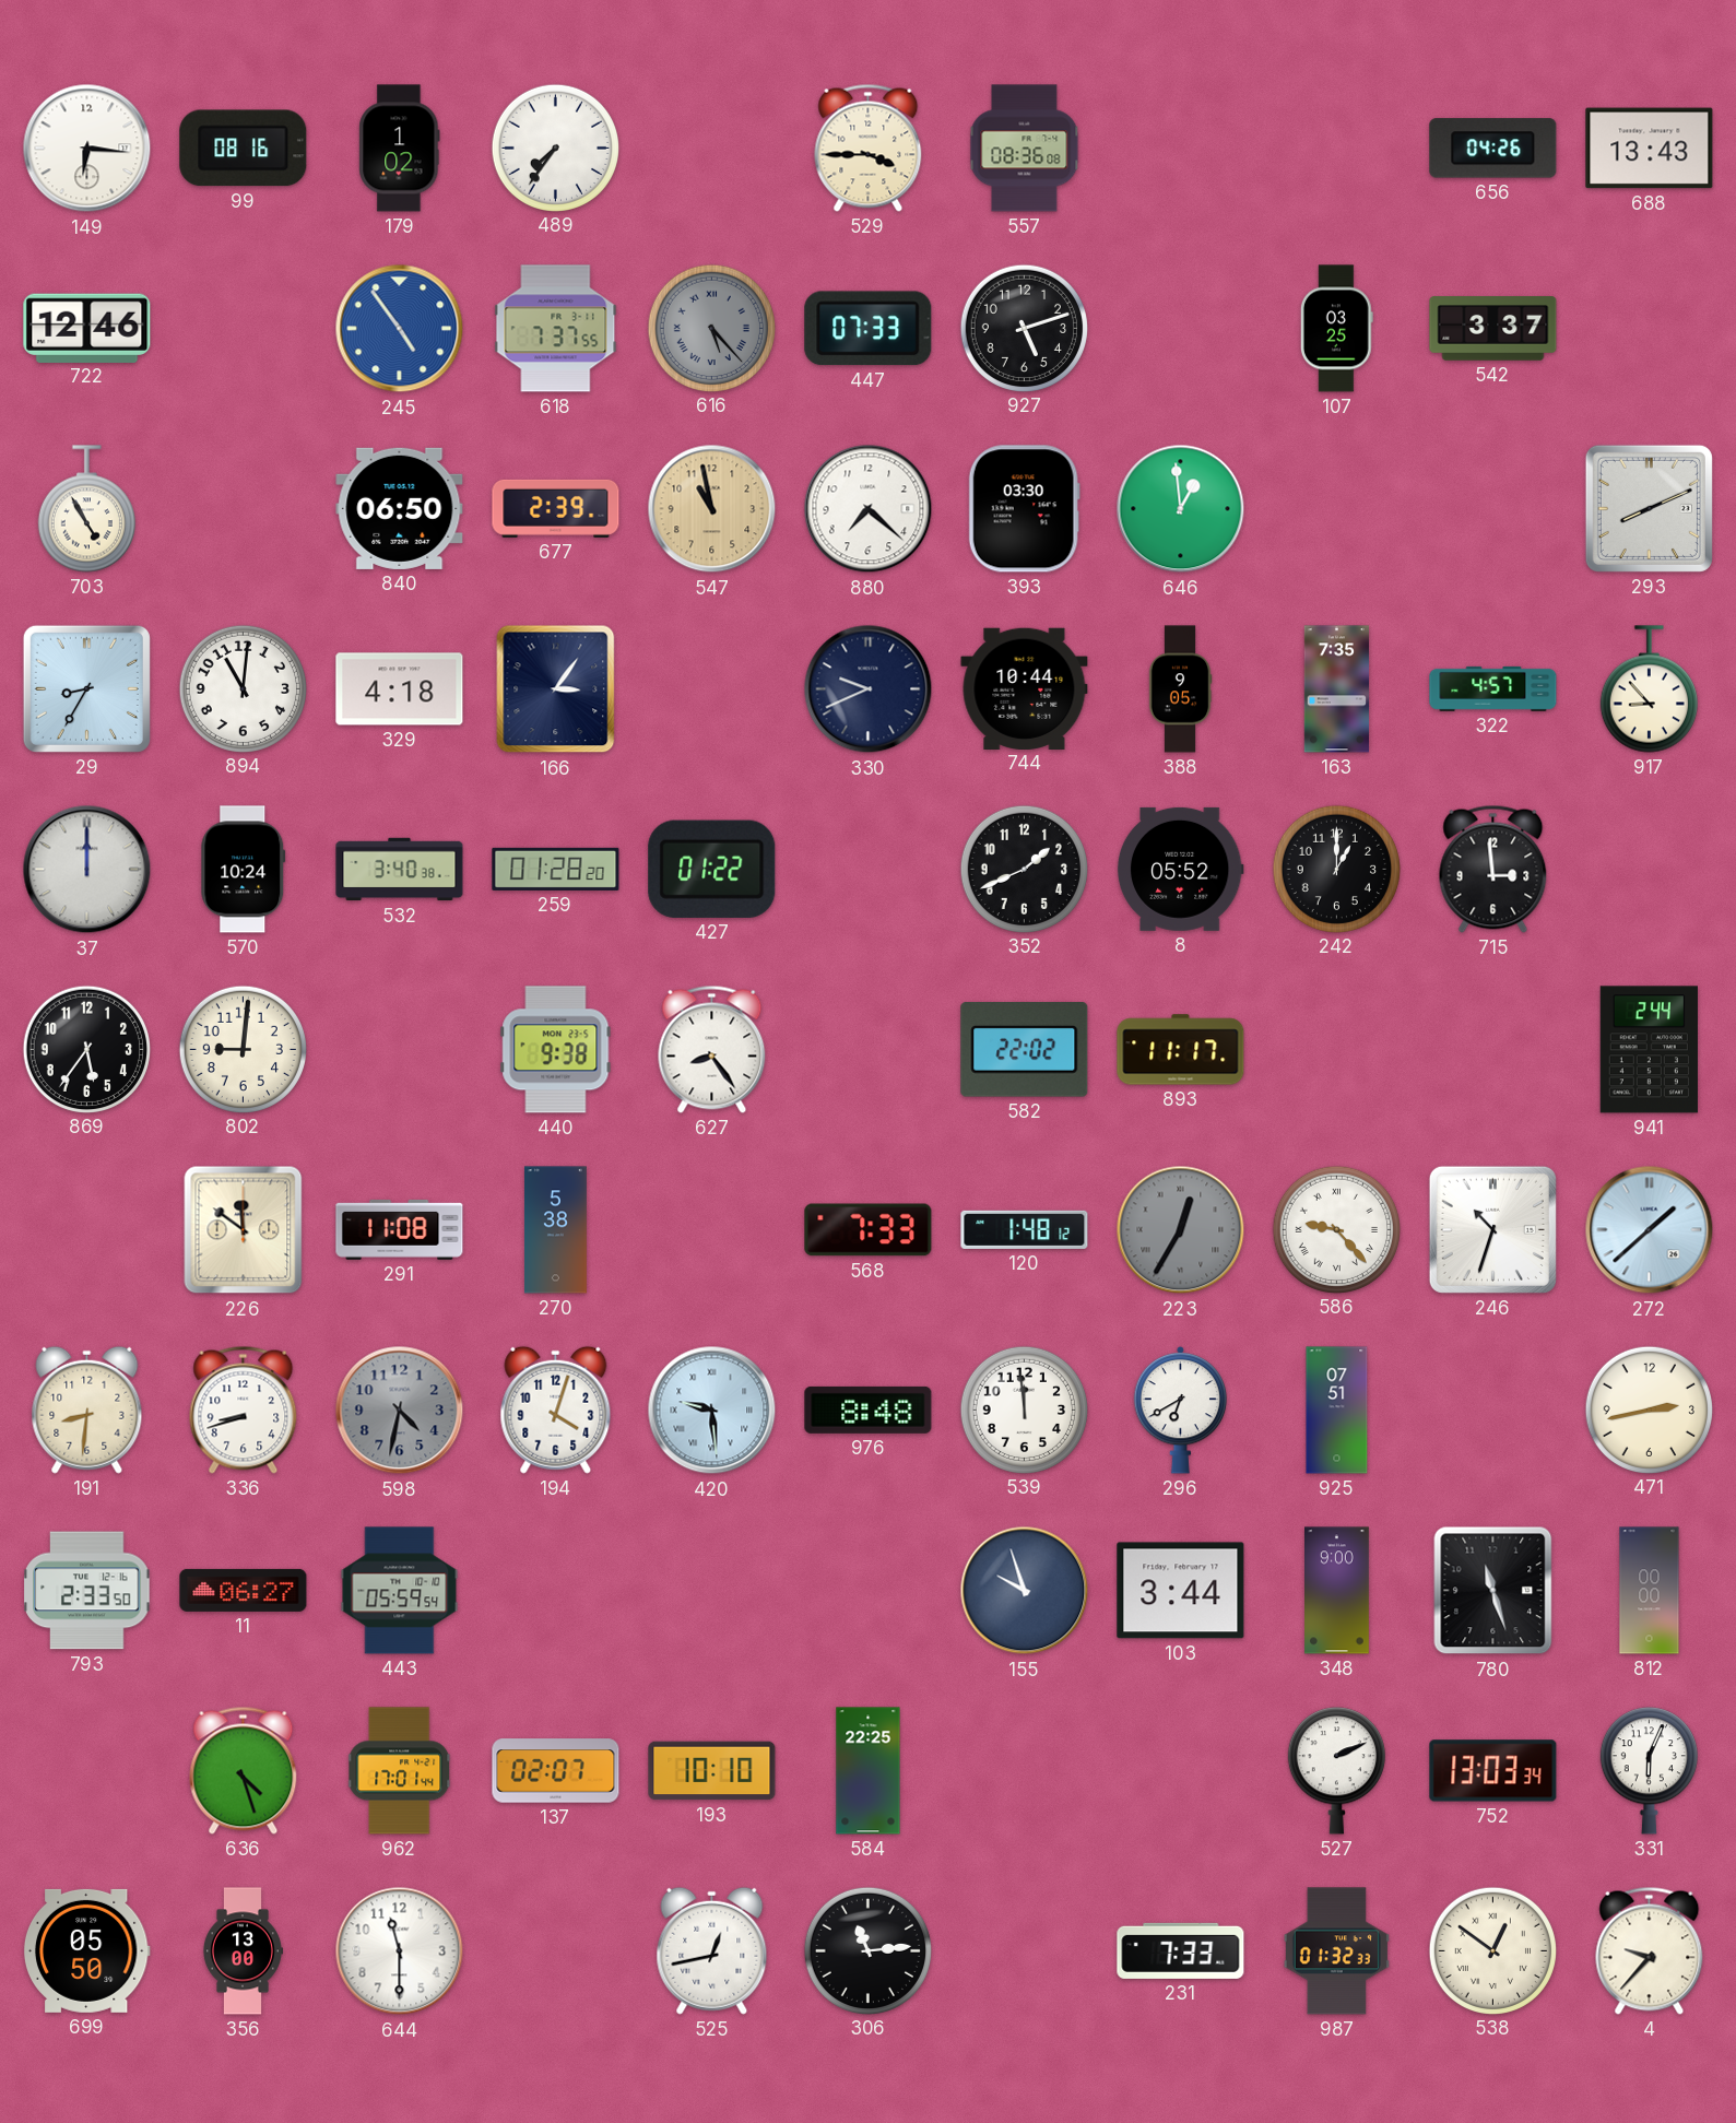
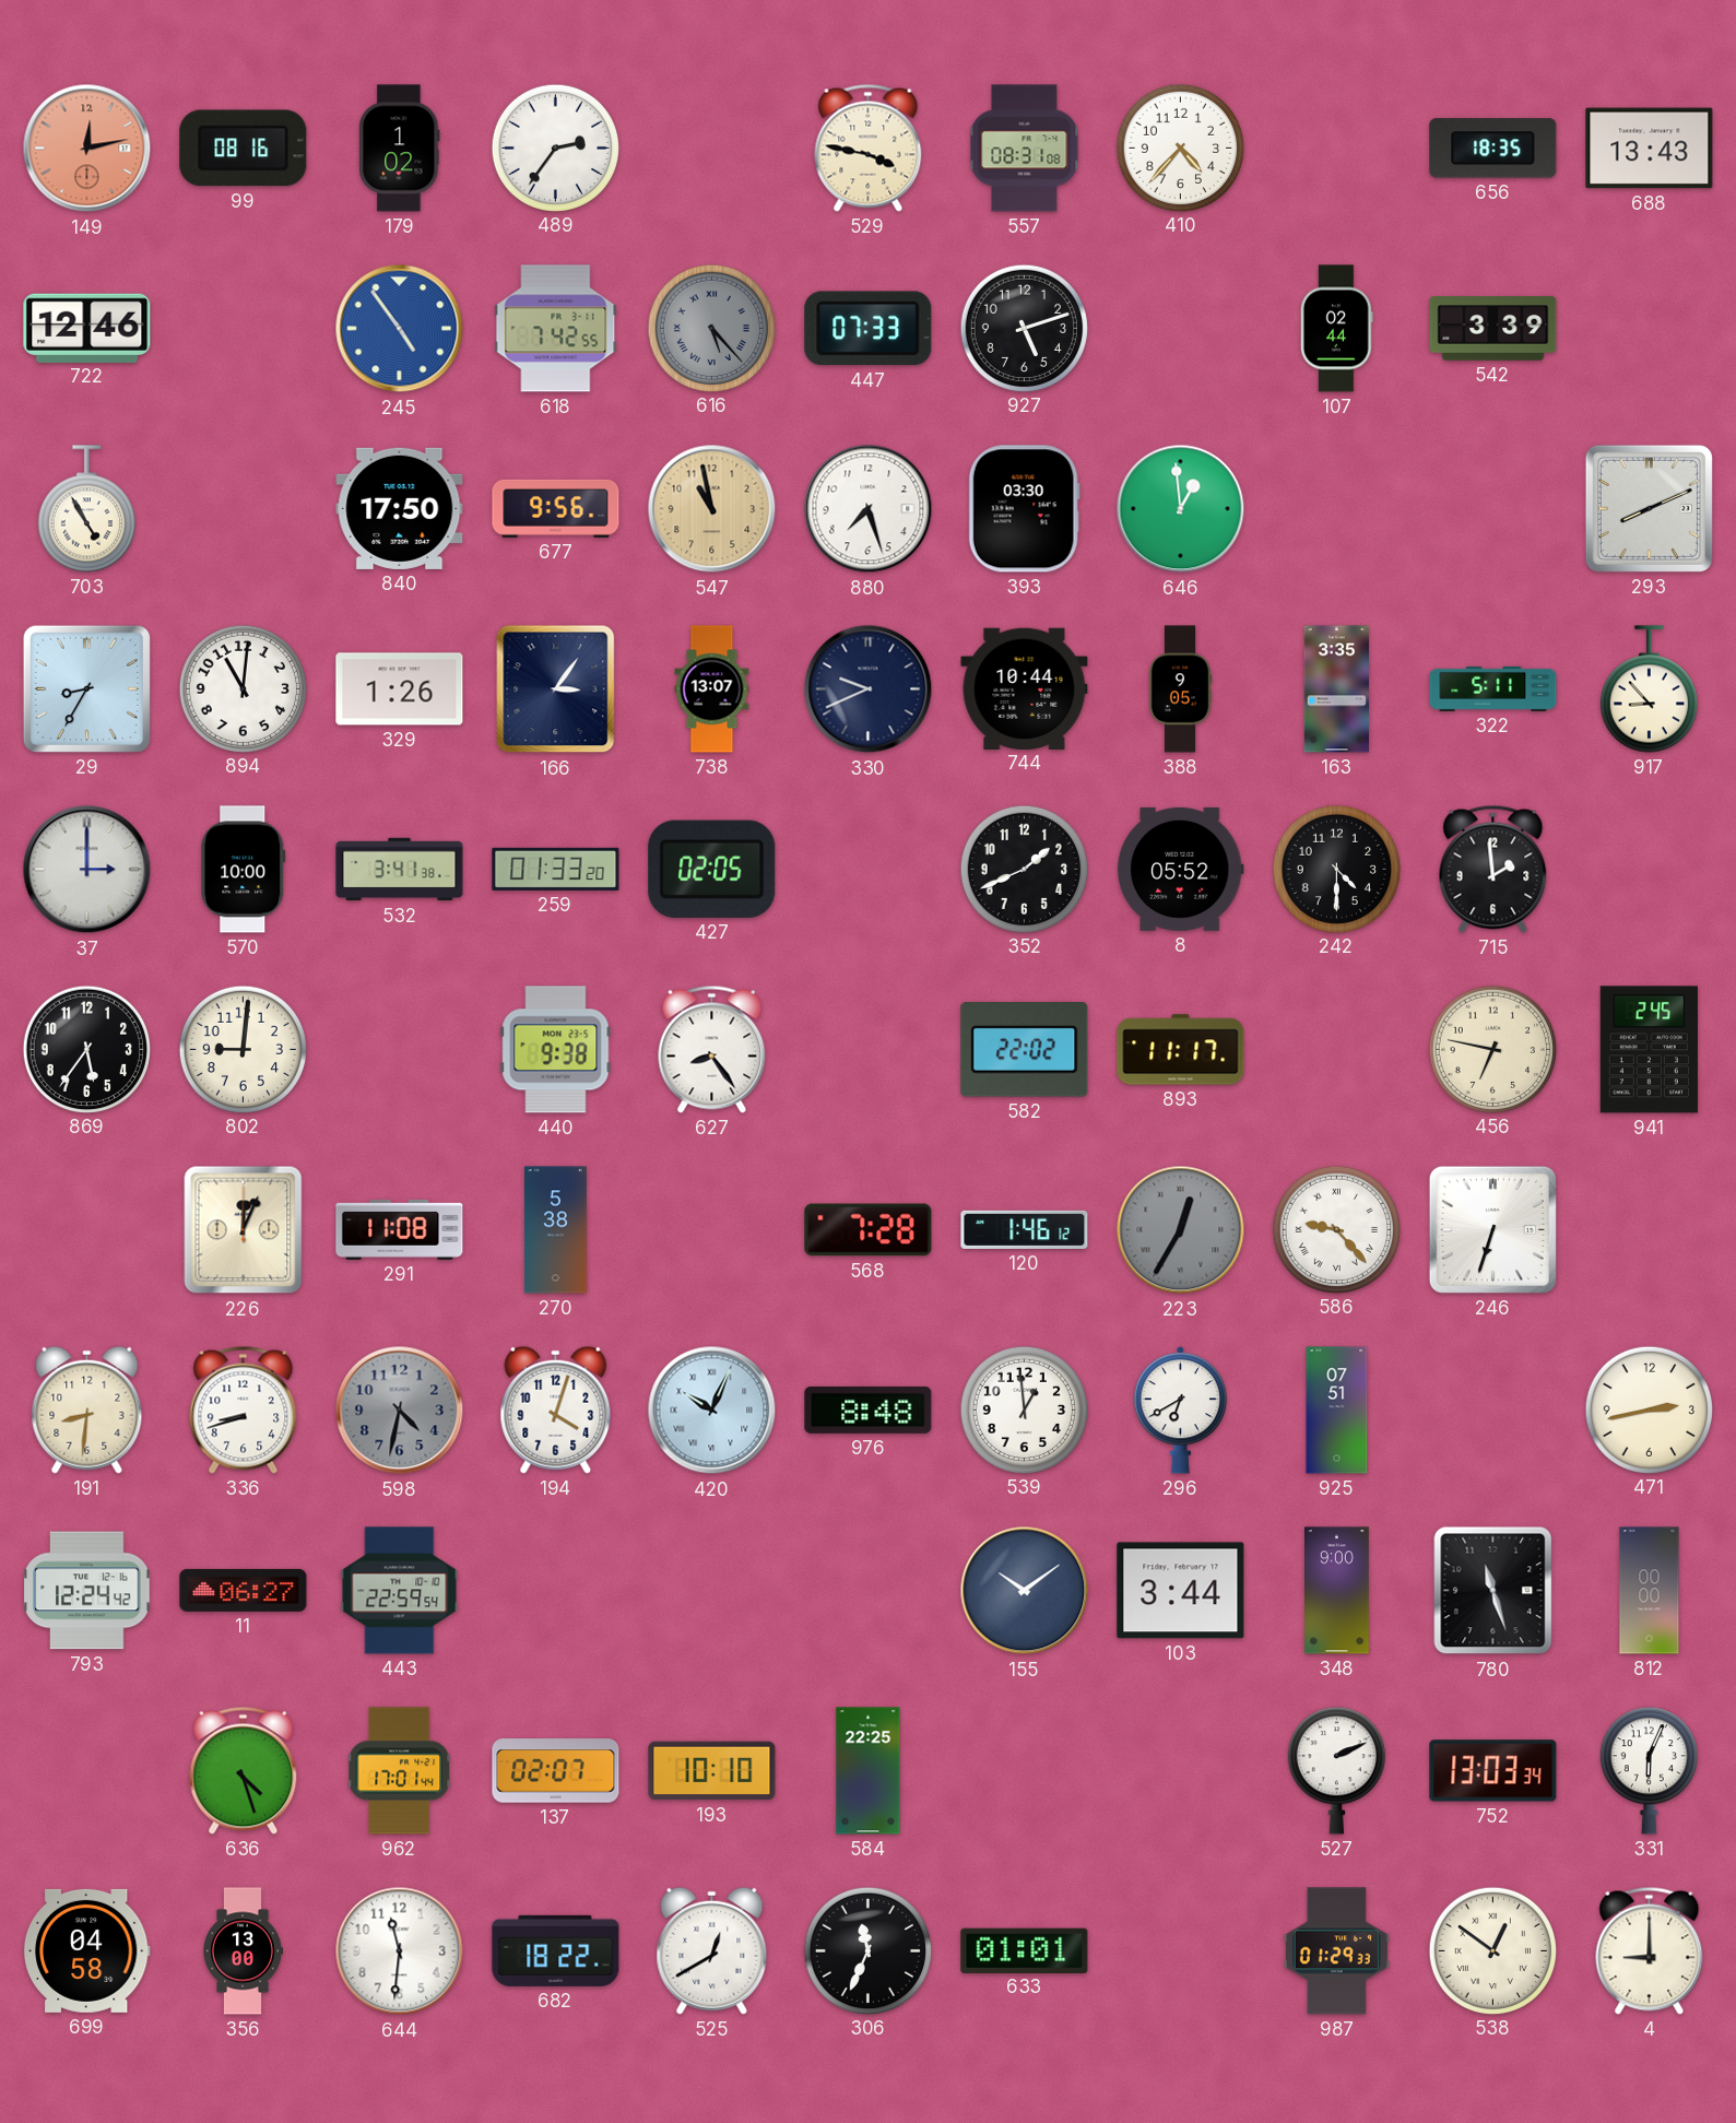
149: 6:16 -> 12:13
149 dial: white -> salmon
489: 7:36 -> 2:36
529: 3:45 -> 3:47
557: 08:36 -> 08:31
410: none -> 4:37
656: 04:26 -> 18:35
618: 7:37 -> 7:42
107: 03:25 -> 02:44
542: 3:37 -> 3:39
840: 06:50 -> 17:50
677: 2:39 -> 9:56
880: 7:22 -> 7:27
329: 4:18 -> 1:26
738: none -> 13:07
163: 7:35 -> 3:35
322: 4:57 -> 5:11
37: 12:00 -> 3:00
570: 10:24 -> 10:00
532: 3:40 -> 3:41
259: 01:28 -> 01:33
427: 01:22 -> 02:05
242: 1:00 -> 4:30
715: 2:59 -> 1:59
456: none -> 6:47
941: 2:44 -> 2:45
226: 11:51 -> 12:04
568: 7:33 -> 7:28
120: 1:48 -> 1:46
246: 10:33 -> 6:33
272: 1:38 -> none
420: 9:29 -> 10:04
539: 11:59 -> 12:59
793: 2:33 -> 12:24
443: 05:59 -> 22:59
155: 9:57 -> 10:09
699: 05:50 -> 04:58
644: 11:30 -> 11:31
682: none -> 18:22
525: 12:43 -> 12:40
306: 11:14 -> 11:34
633: none -> 01:01
231: 7:33 -> none
987: 01:32 -> 01:29
4: 9:37 -> 9:00
